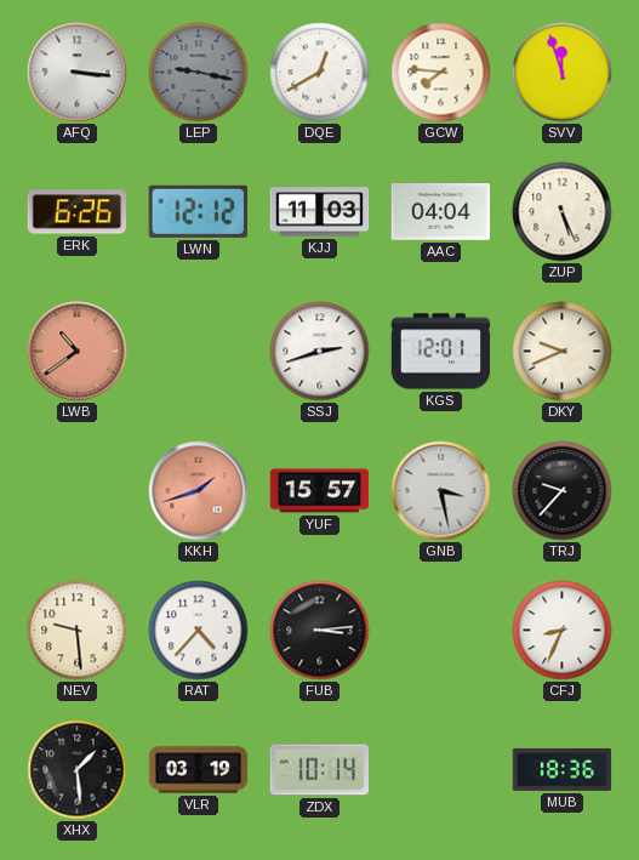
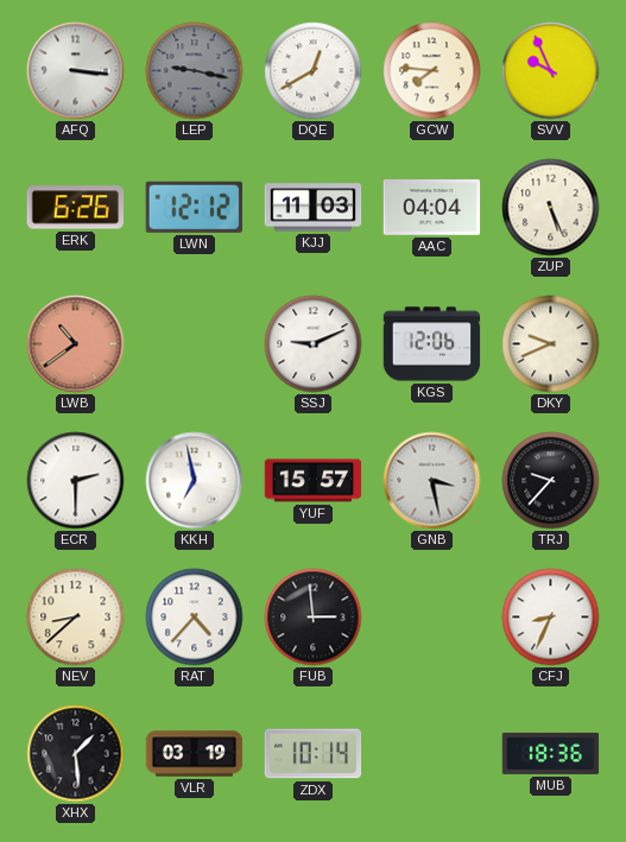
SVV: 11:57 -> 9:56
SSJ: 2:42 -> 9:11
KGS: 12:01 -> 12:06
ECR: none -> 2:30
KKH: 1:42 -> 6:58
KKH dial: salmon -> white
NEV: 9:29 -> 8:38
FUB: 3:14 -> 2:59
